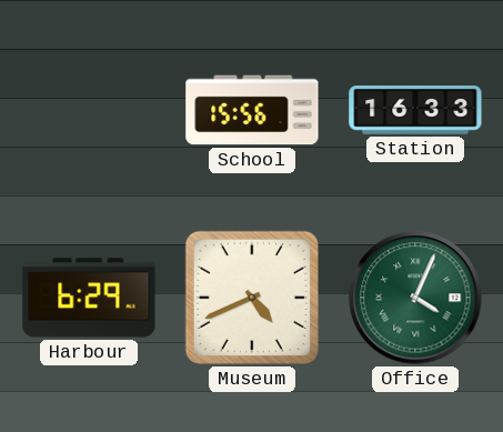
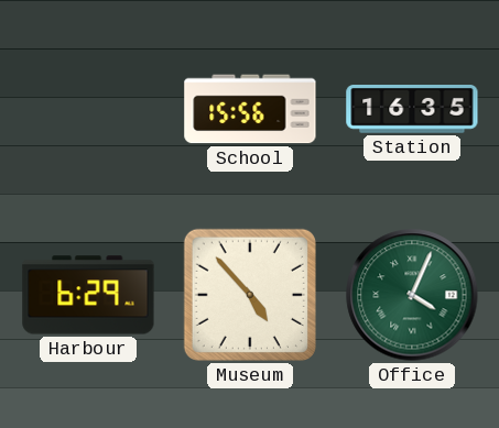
Station: 16:33 -> 16:35
Museum: 4:41 -> 4:53
